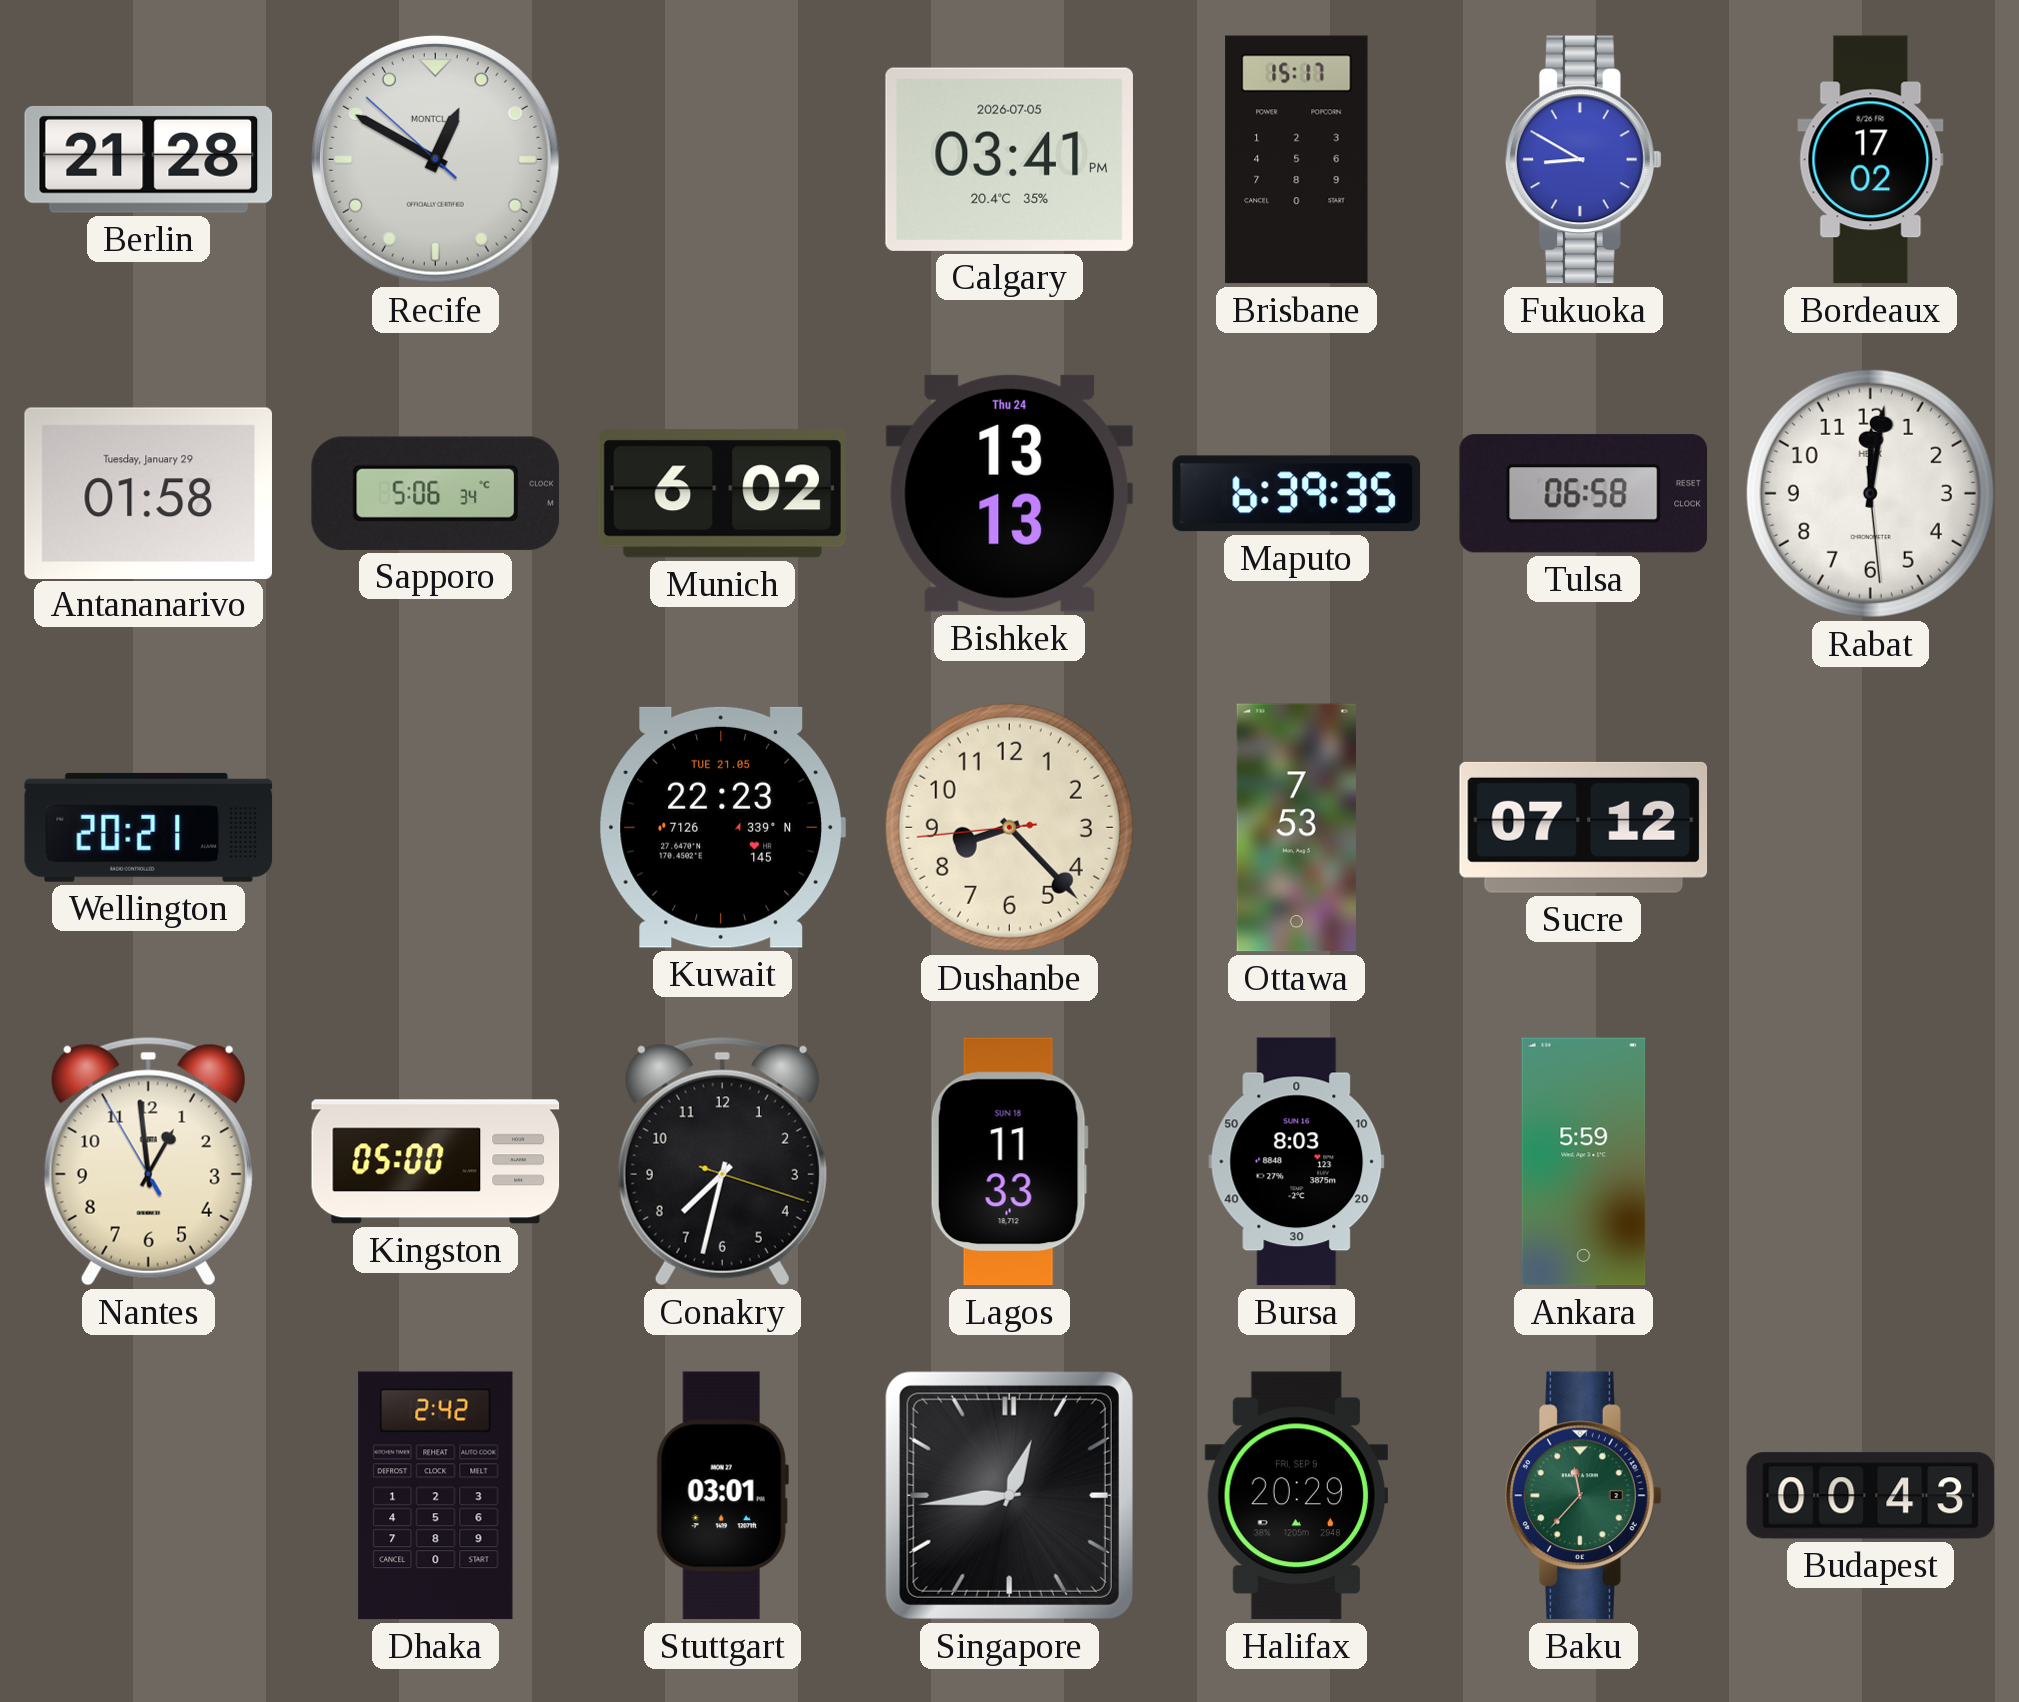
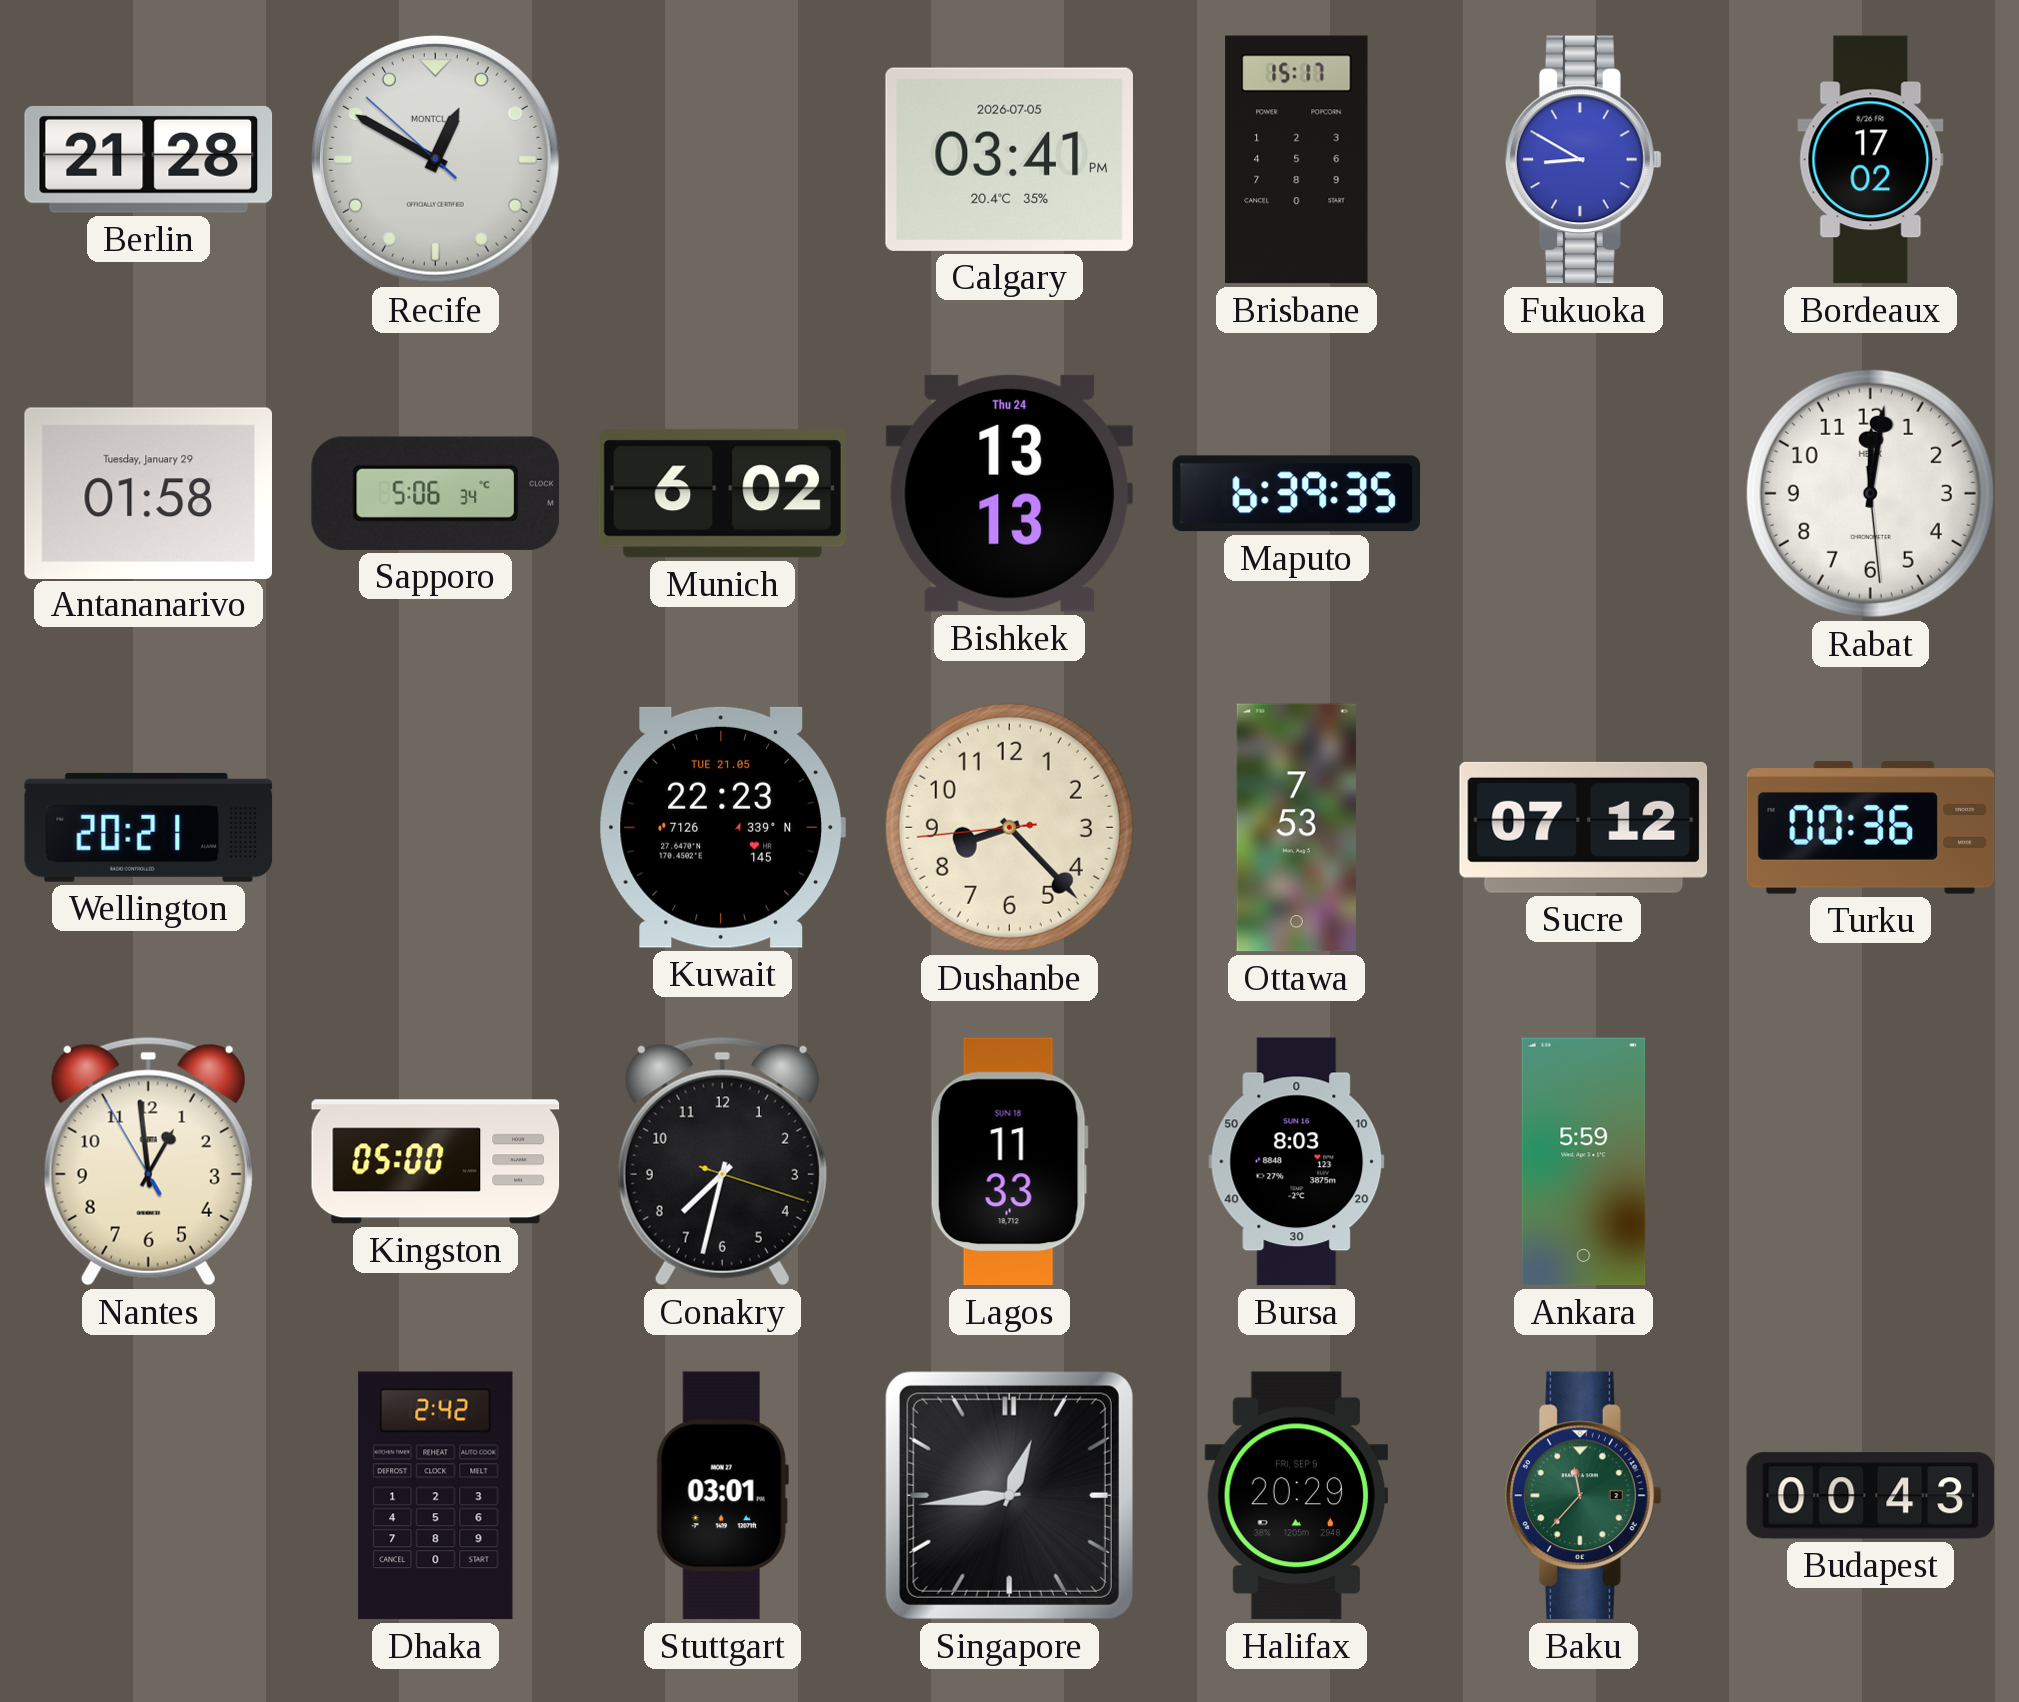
Tulsa: 06:58 -> none
Turku: none -> 00:36
